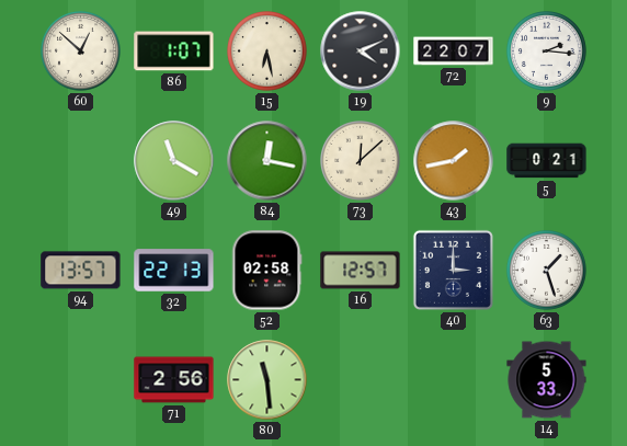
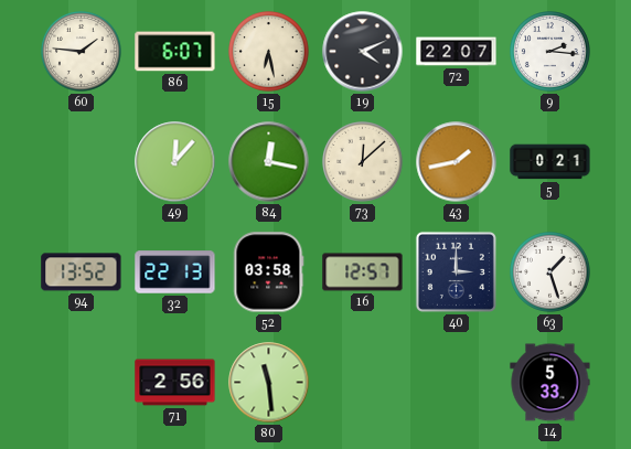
60: 12:52 -> 1:46
86: 1:07 -> 6:07
49: 11:20 -> 12:07
94: 13:57 -> 13:52
52: 02:58 -> 03:58
